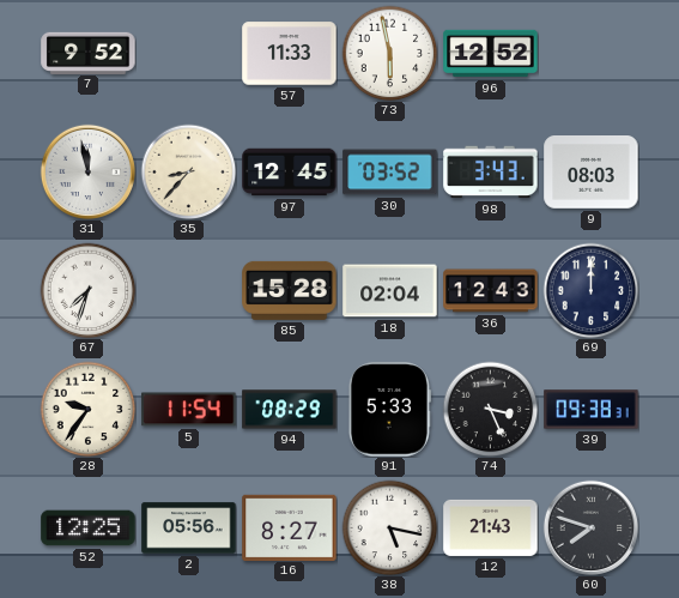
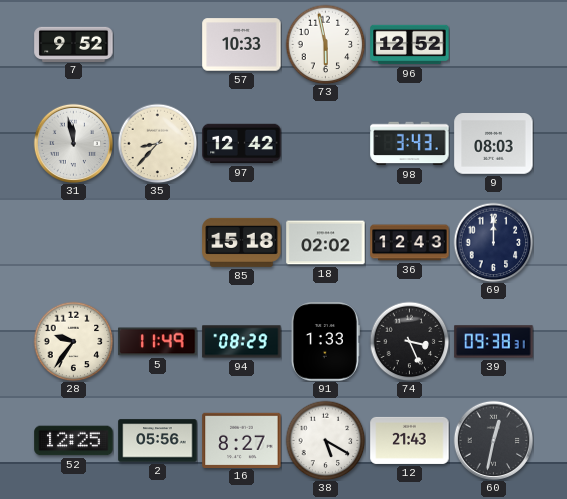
57: 11:33 -> 10:33
97: 12:45 -> 12:42
30: 03:52 -> none
67: 7:33 -> none
85: 15:28 -> 15:18
18: 02:04 -> 02:02
5: 11:54 -> 11:49
91: 5:33 -> 1:33
38: 5:17 -> 5:20
60: 7:48 -> 12:32
